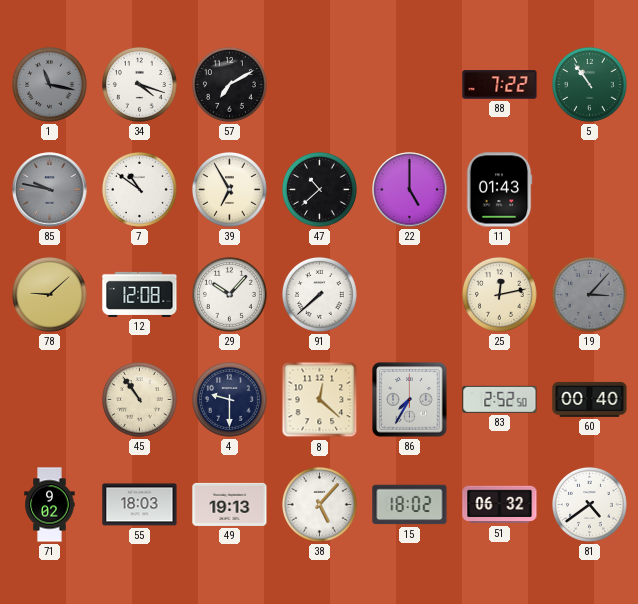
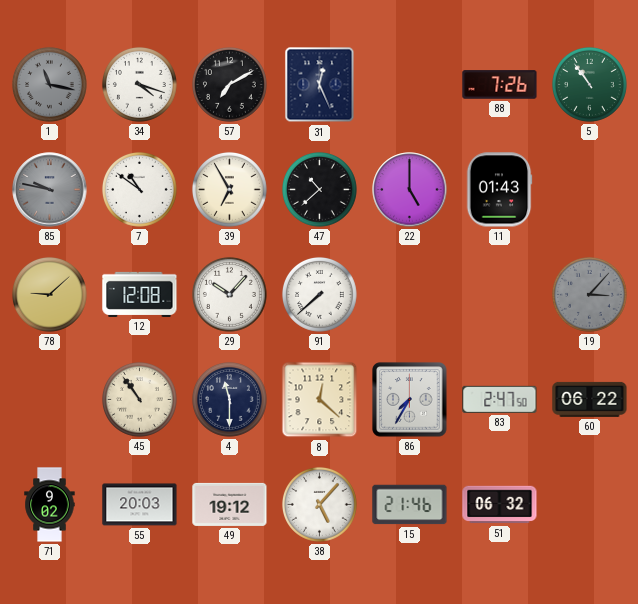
31: none -> 12:26
88: 7:22 -> 7:26
25: 12:13 -> none
4: 9:30 -> 11:30
83: 2:52 -> 2:47
60: 00:40 -> 06:22
55: 18:03 -> 20:03
49: 19:13 -> 19:12
15: 18:02 -> 21:46
81: 4:39 -> none
